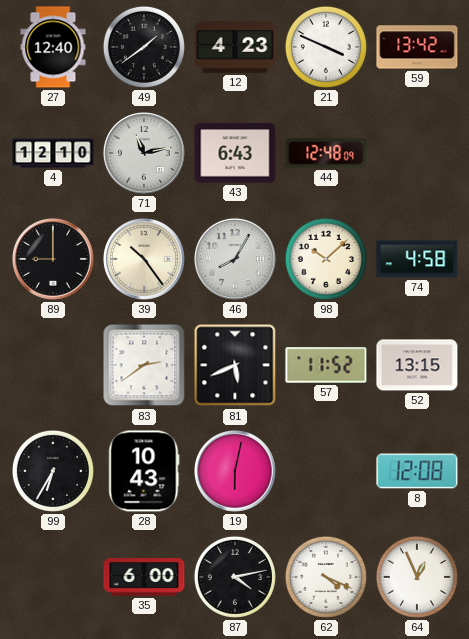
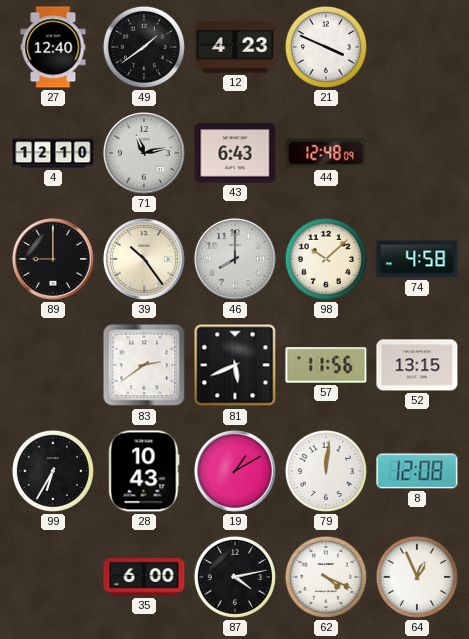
59: 13:42 -> none
46: 8:05 -> 8:00
57: 11:52 -> 11:56
19: 6:02 -> 1:10
79: none -> 12:01
